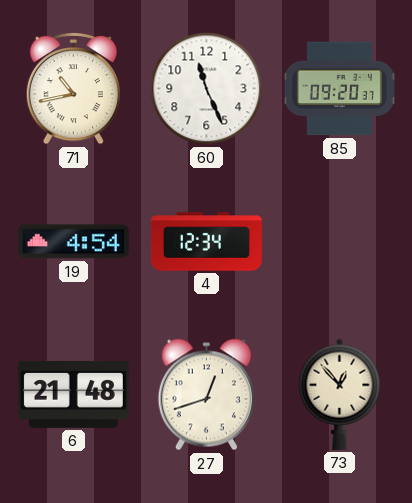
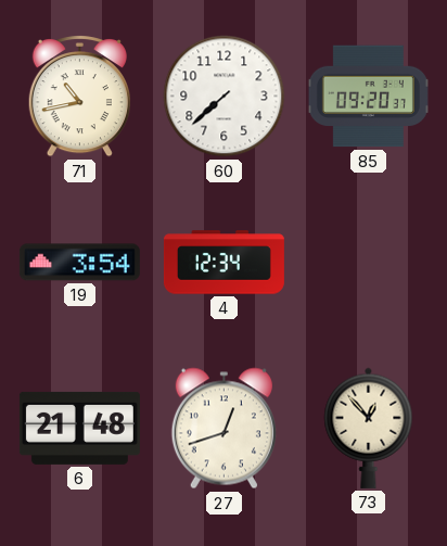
60: 11:26 -> 7:38
19: 4:54 -> 3:54
